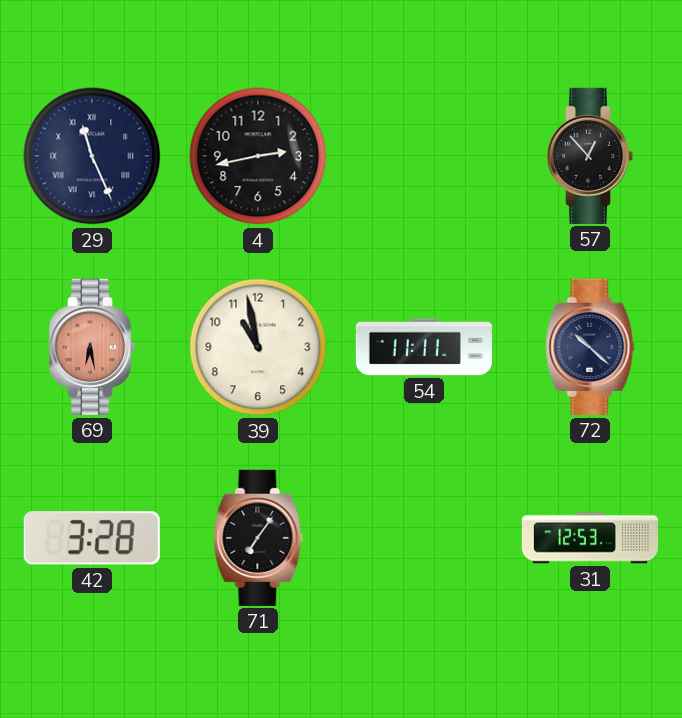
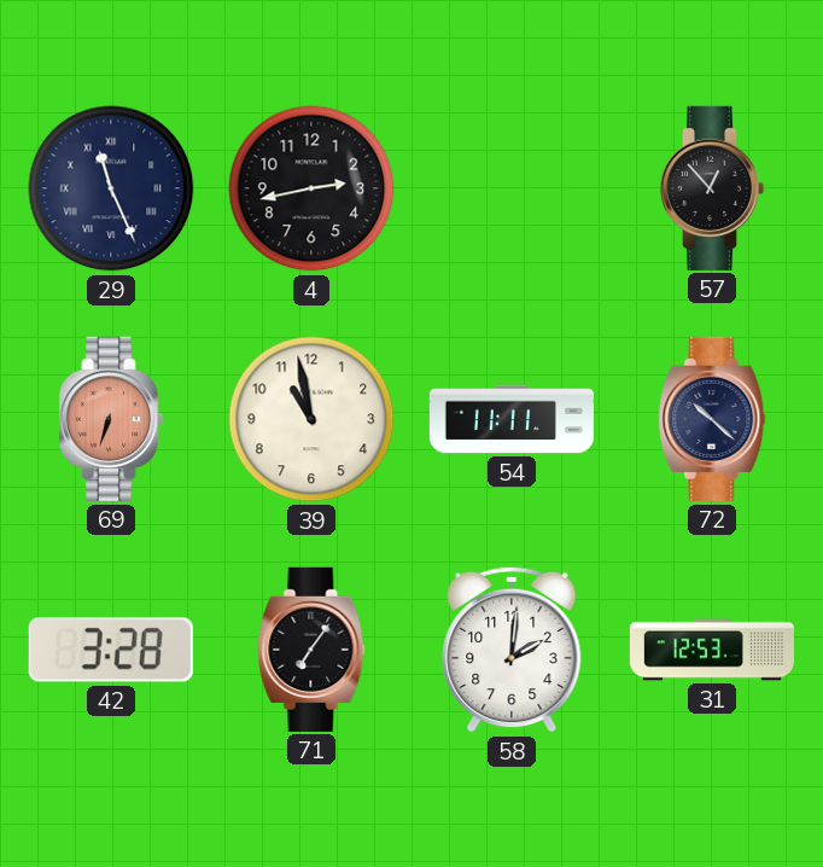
69: 6:28 -> 6:33
58: none -> 2:01
